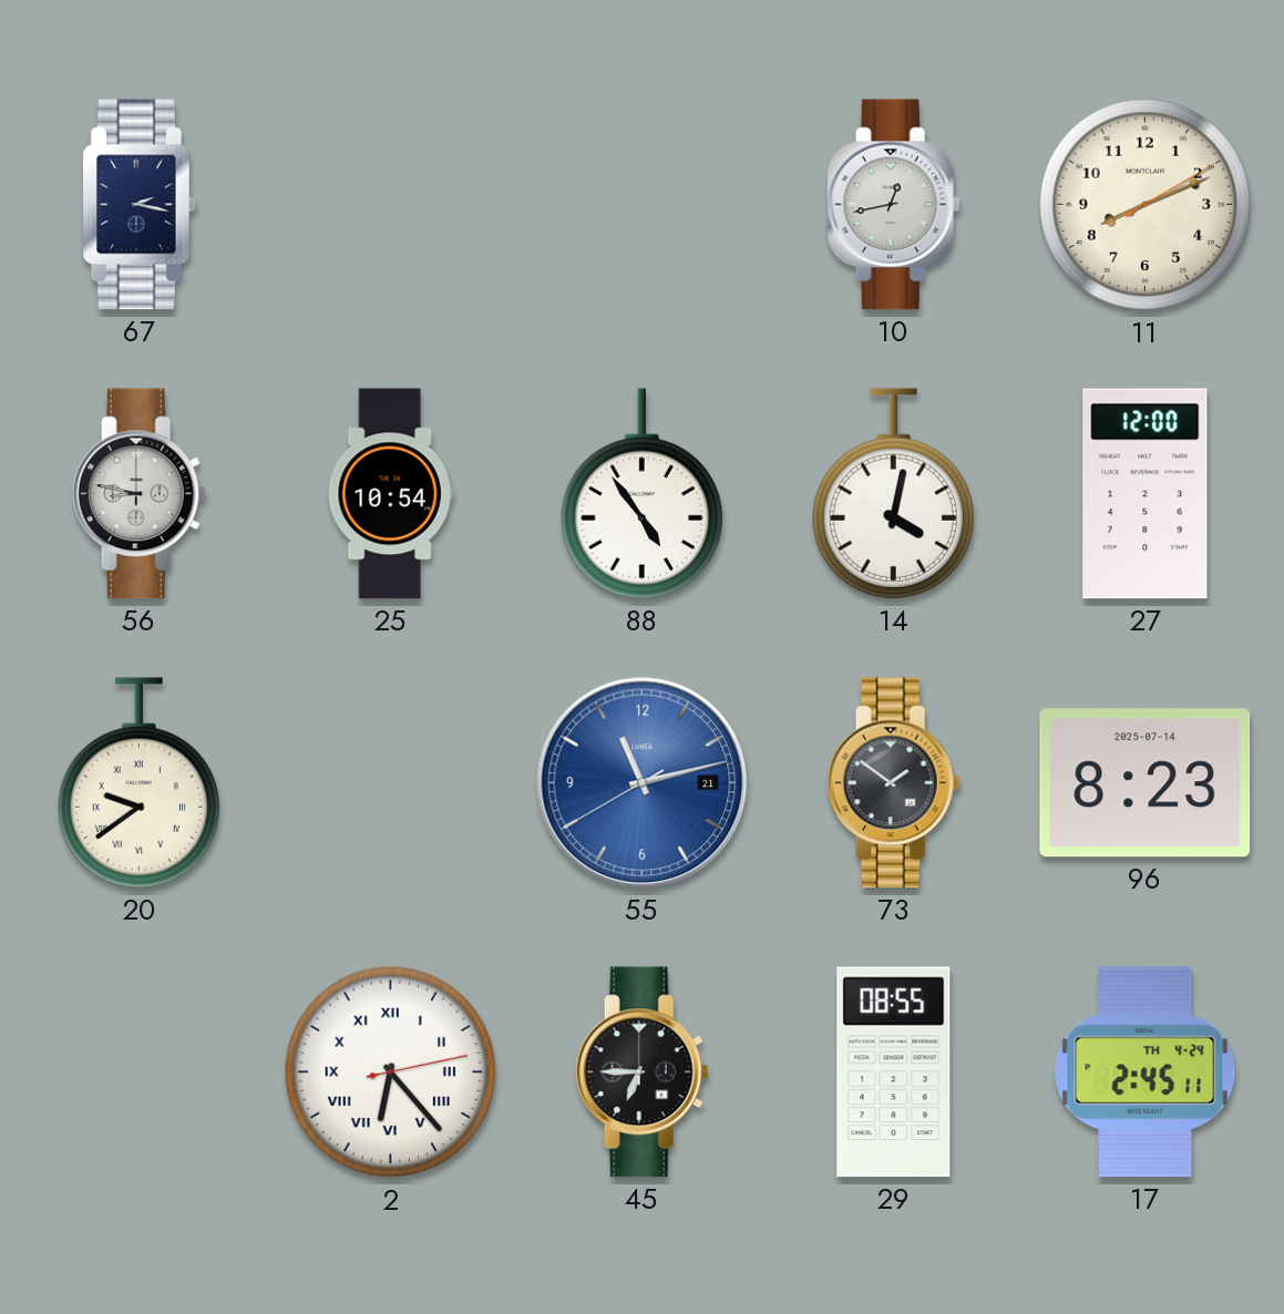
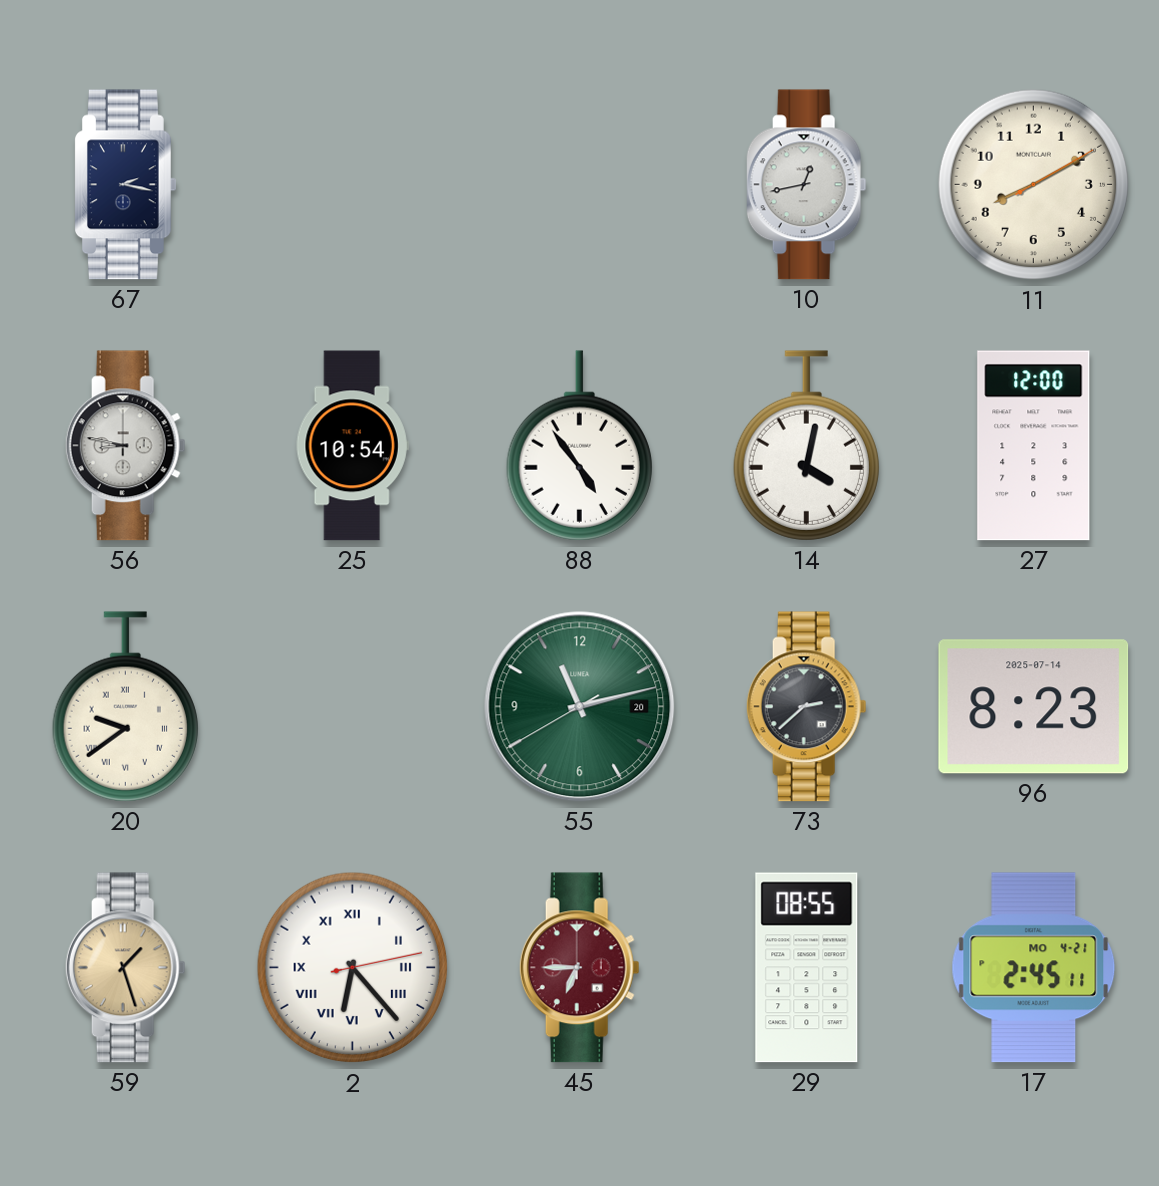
11: 8:11 -> 8:10
55 date: 21 -> 20
55 dial: blue -> green
73: 1:51 -> 2:38
59: none -> 1:27
45 dial: black -> burgundy
17 date: TH 4-24 -> MO 4-21
